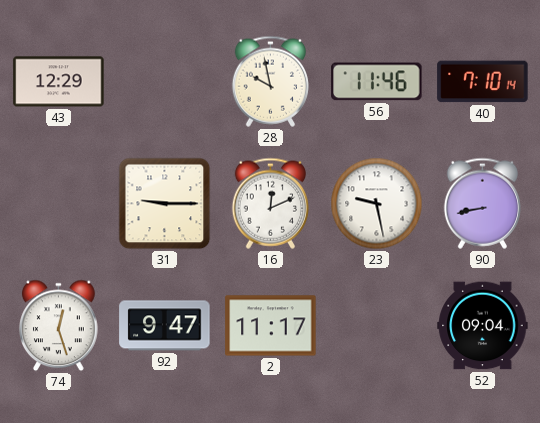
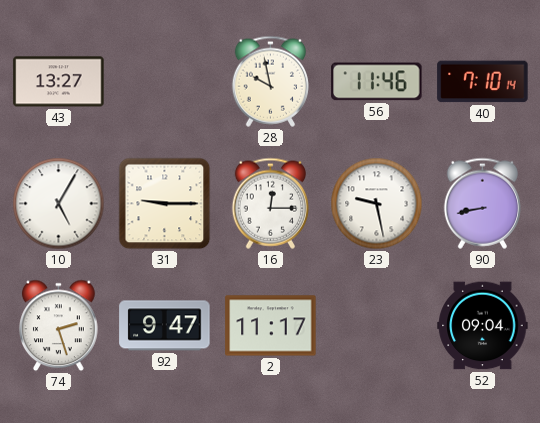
43: 12:29 -> 13:27
10: none -> 5:05
16: 12:11 -> 12:15
74: 12:27 -> 2:27
